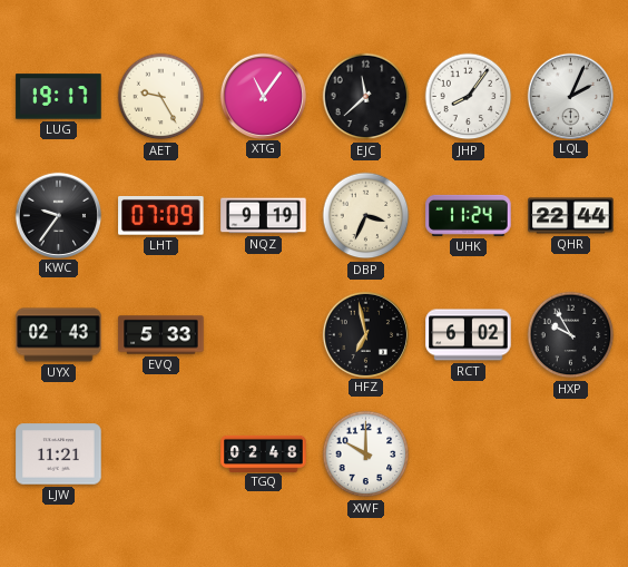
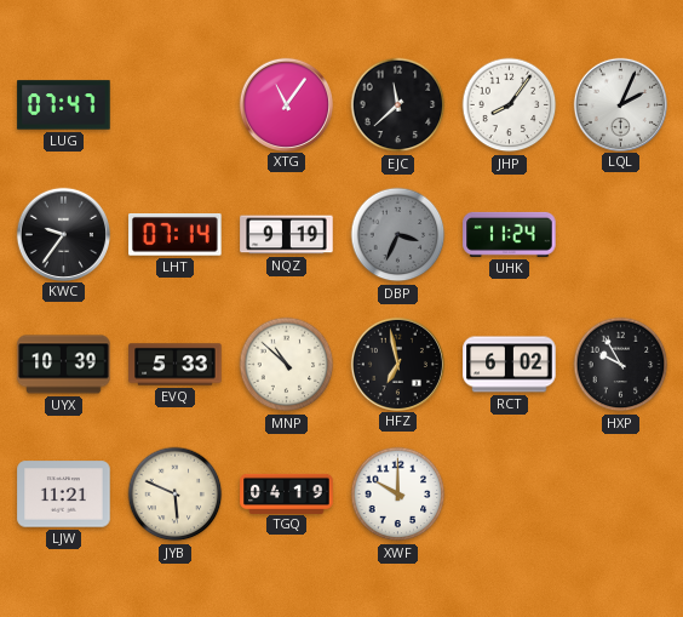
LUG: 19:17 -> 07:47
AET: 9:25 -> none
LHT: 07:09 -> 07:14
DBP dial: cream -> grey
QHR: 22:44 -> none
UYX: 02:43 -> 10:39
MNP: none -> 10:52
JYB: none -> 5:49
TGQ: 02:48 -> 04:19
